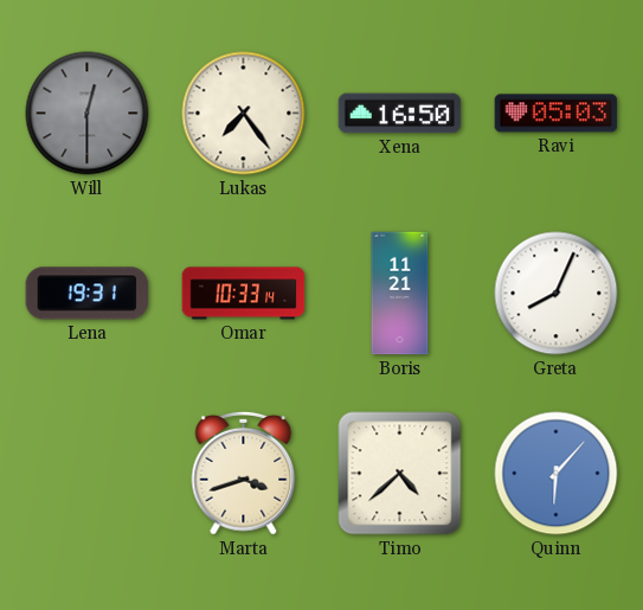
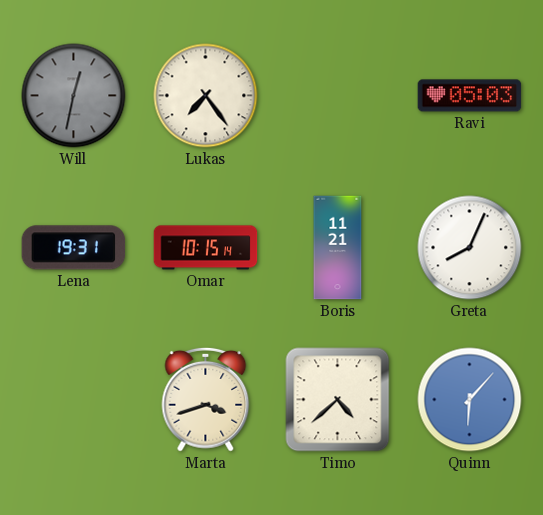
Will: 12:30 -> 12:32
Xena: 16:50 -> none
Omar: 10:33 -> 10:15
